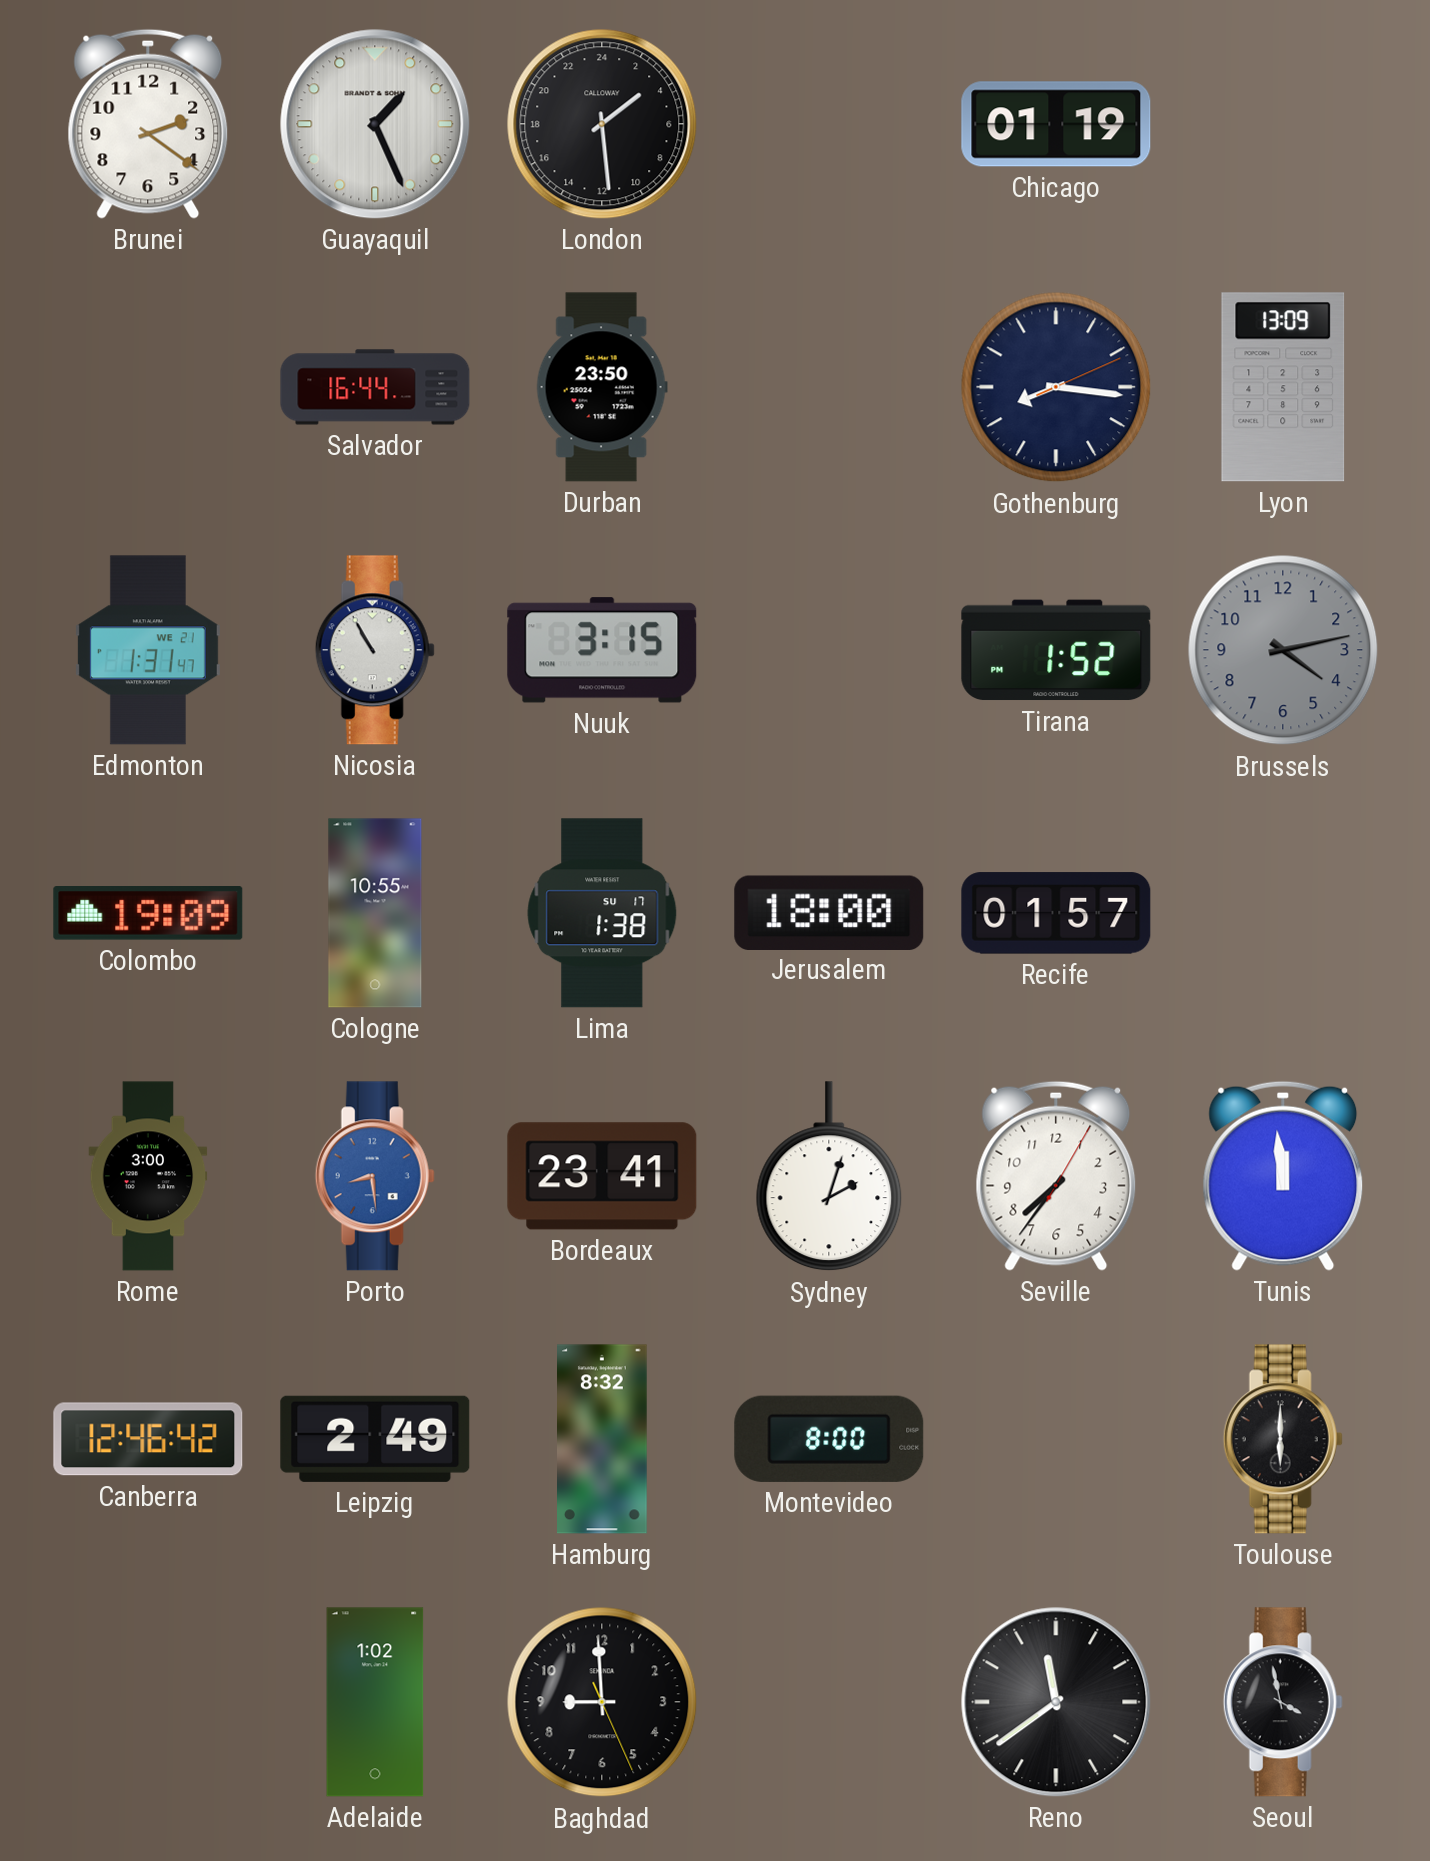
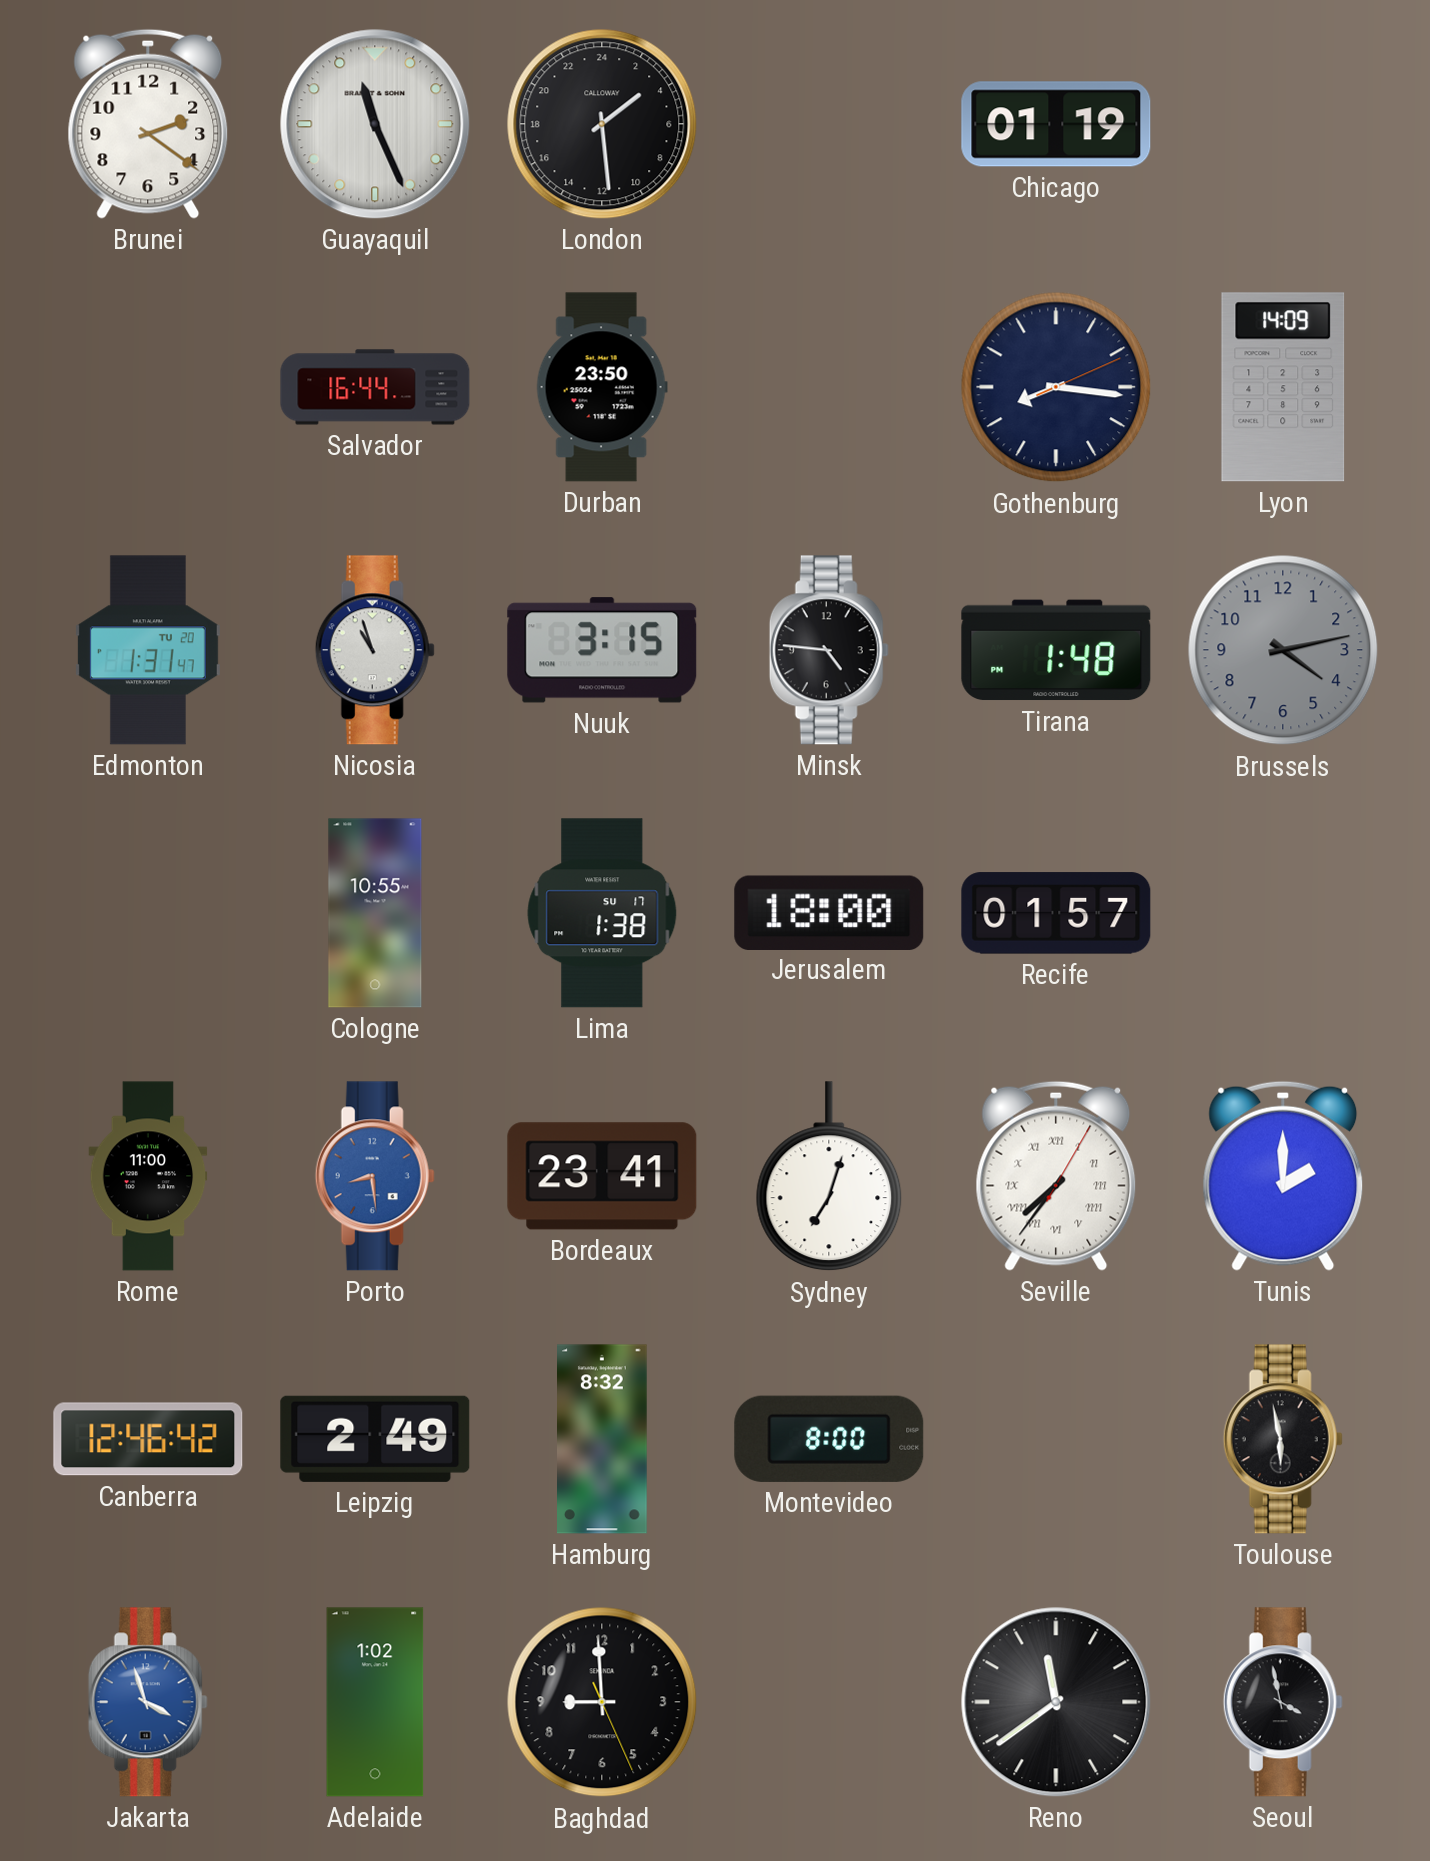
Guayaquil: 1:26 -> 11:26
Lyon: 13:09 -> 14:09
Edmonton date: WE 21 -> TU 20
Nicosia: 10:55 -> 10:57
Minsk: none -> 4:46
Tirana: 1:52 -> 1:48
Colombo: 19:09 -> none
Rome: 3:00 -> 11:00
Sydney: 2:03 -> 7:03
Seville numerals: Arabic -> Roman
Tunis: 11:59 -> 2:00
Toulouse: 6:00 -> 5:58
Jakarta: none -> 3:57
